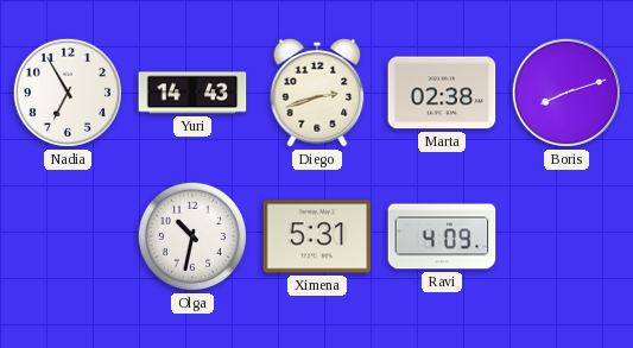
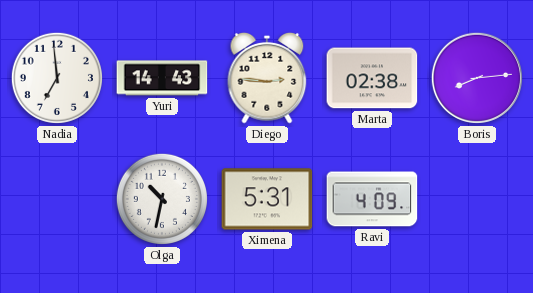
Nadia: 6:55 -> 6:59
Diego: 2:42 -> 2:46
Boris: 8:12 -> 8:14
